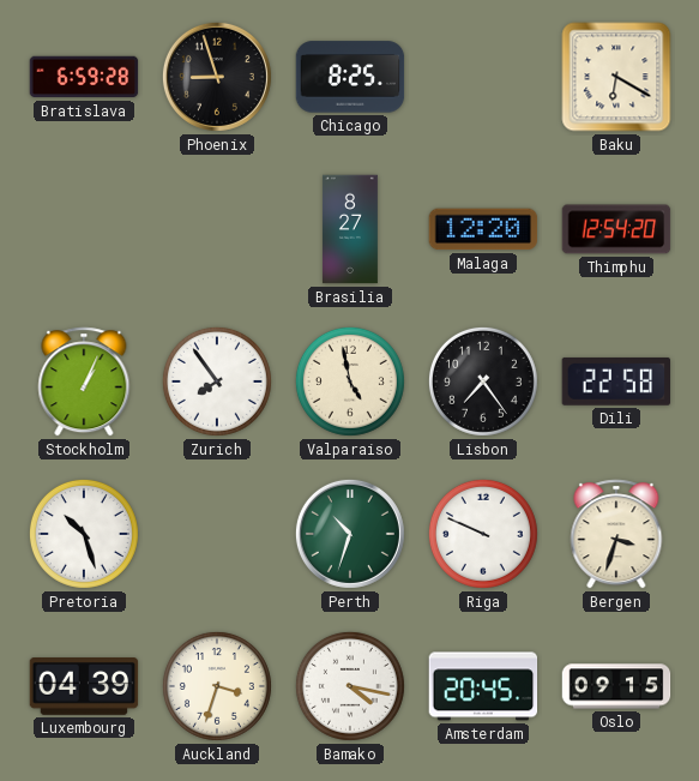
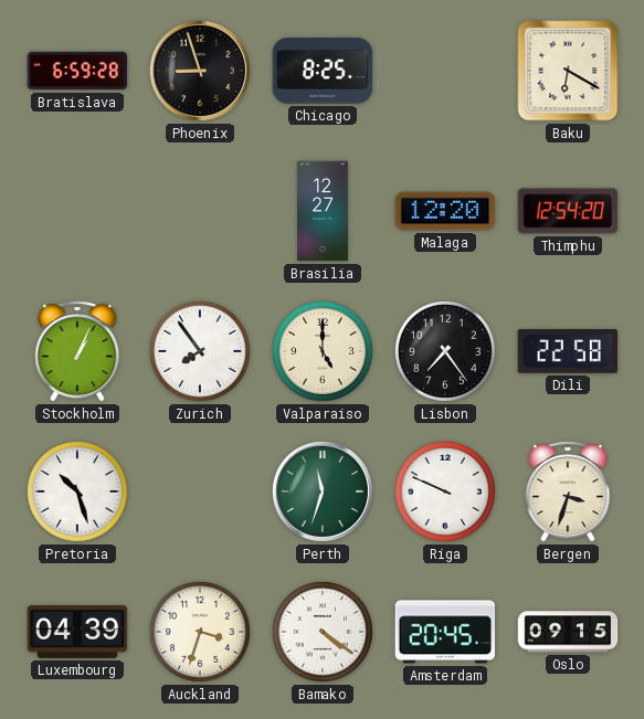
Brasilia: 8:27 -> 12:27
Valparaiso: 4:58 -> 5:00
Perth: 10:33 -> 11:33
Bamako: 4:17 -> 4:21
